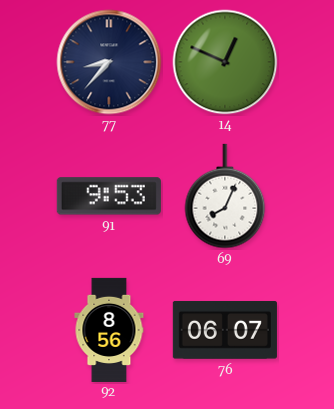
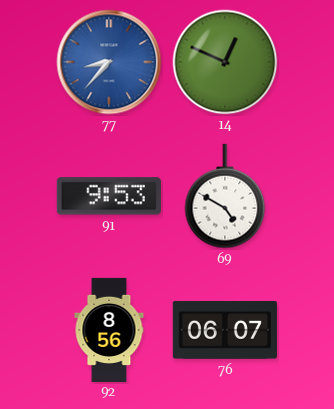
77 dial: navy -> blue
69: 8:04 -> 4:50
